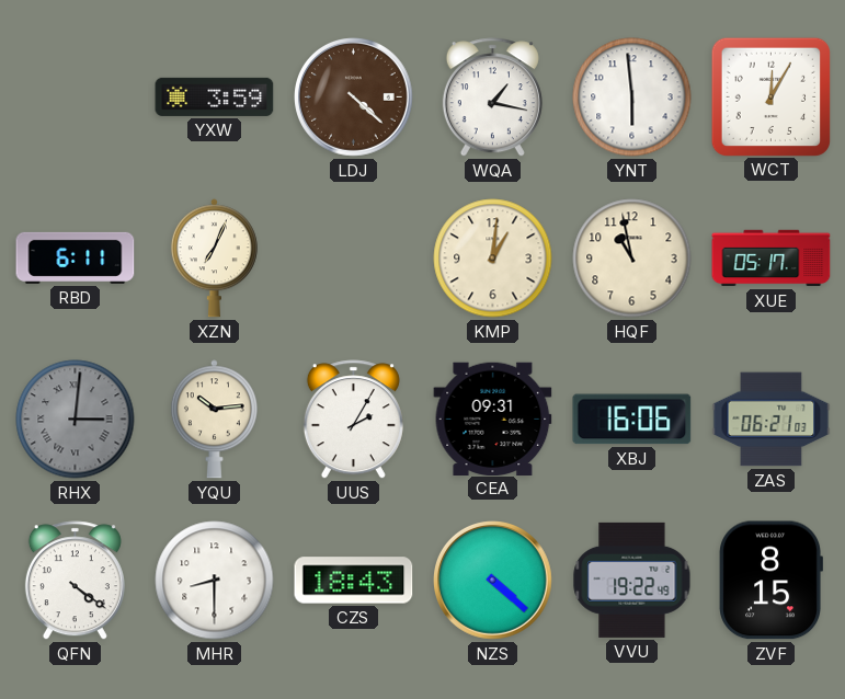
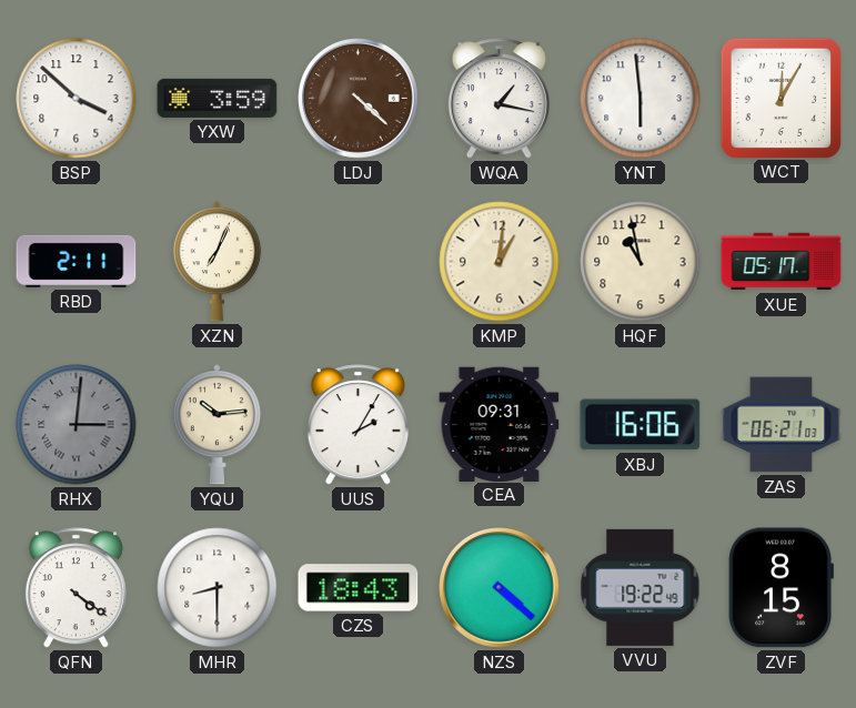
BSP: none -> 3:52
RBD: 6:11 -> 2:11
